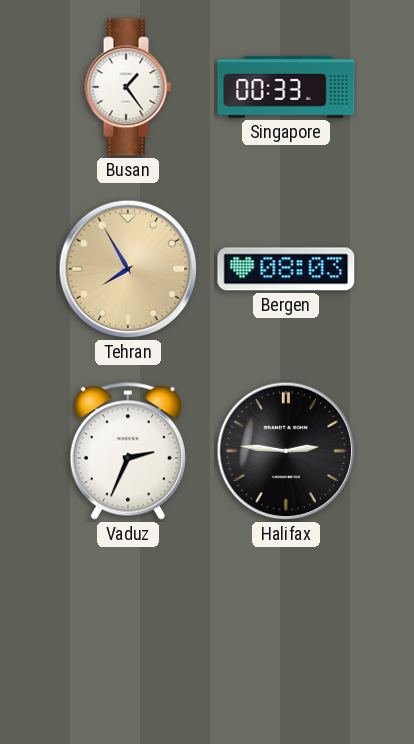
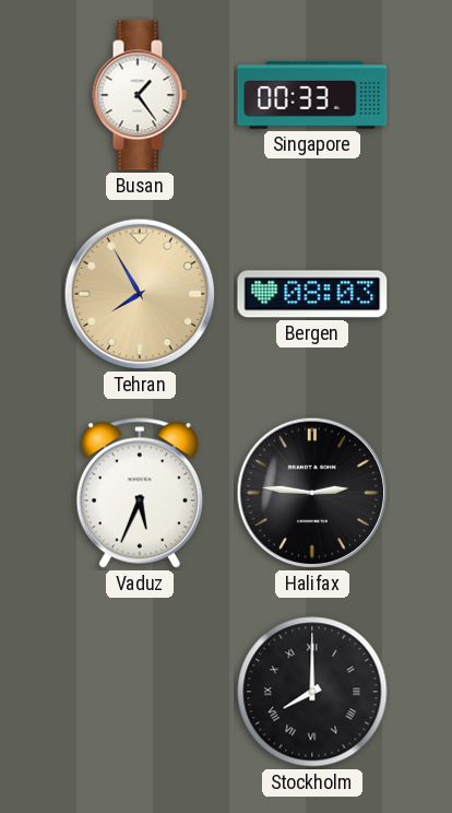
Vaduz: 2:34 -> 5:34
Stockholm: none -> 8:00
